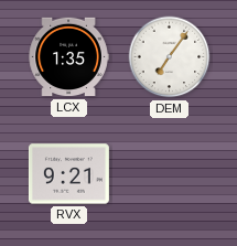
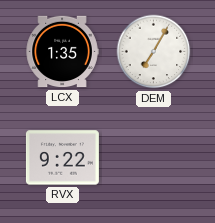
DEM: 7:06 -> 7:05
RVX: 9:21 -> 9:22
